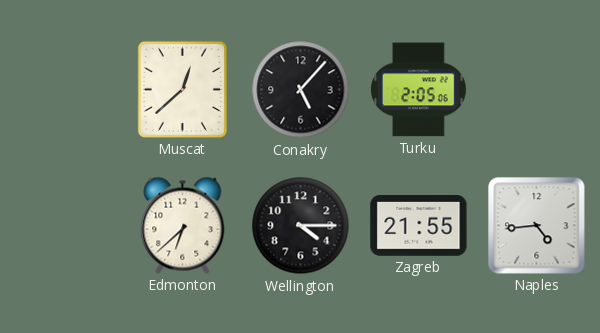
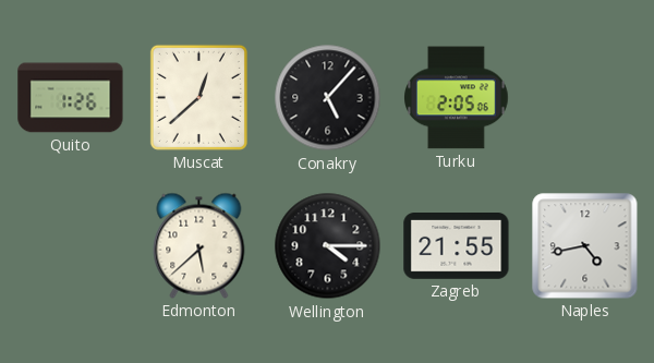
Quito: none -> 1:26
Edmonton: 6:38 -> 5:38
Naples: 4:44 -> 4:43
